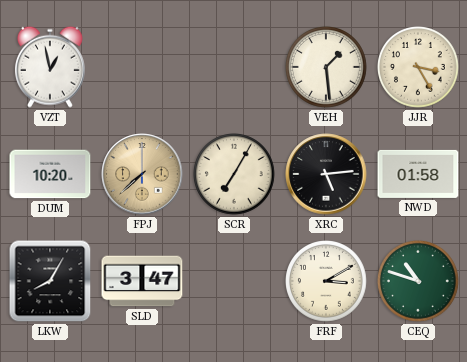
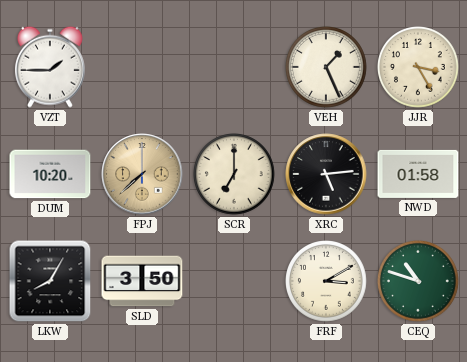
VZT: 12:58 -> 1:45
VEH: 1:29 -> 1:26
SCR: 7:05 -> 7:00
SLD: 3:47 -> 3:50
